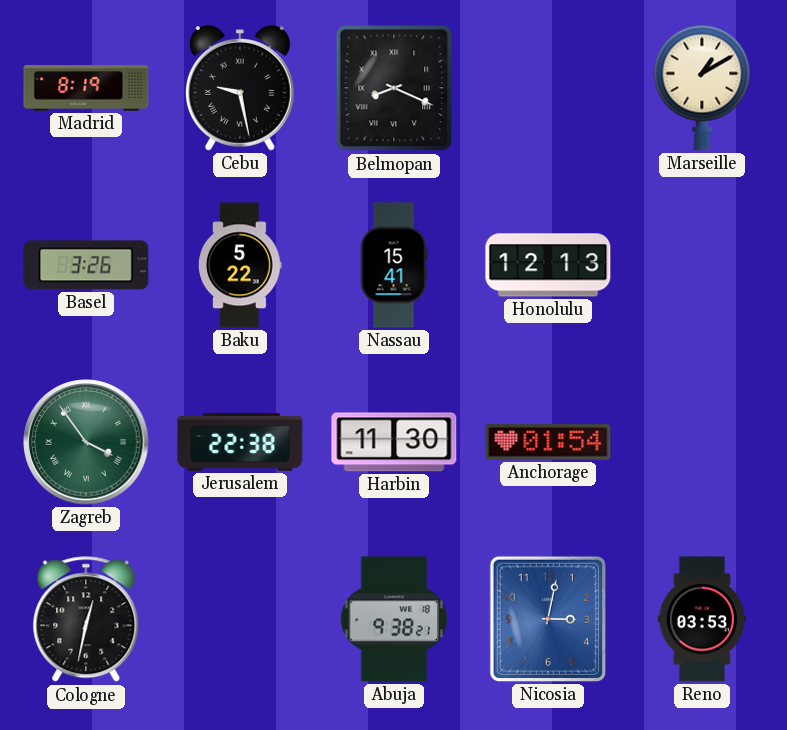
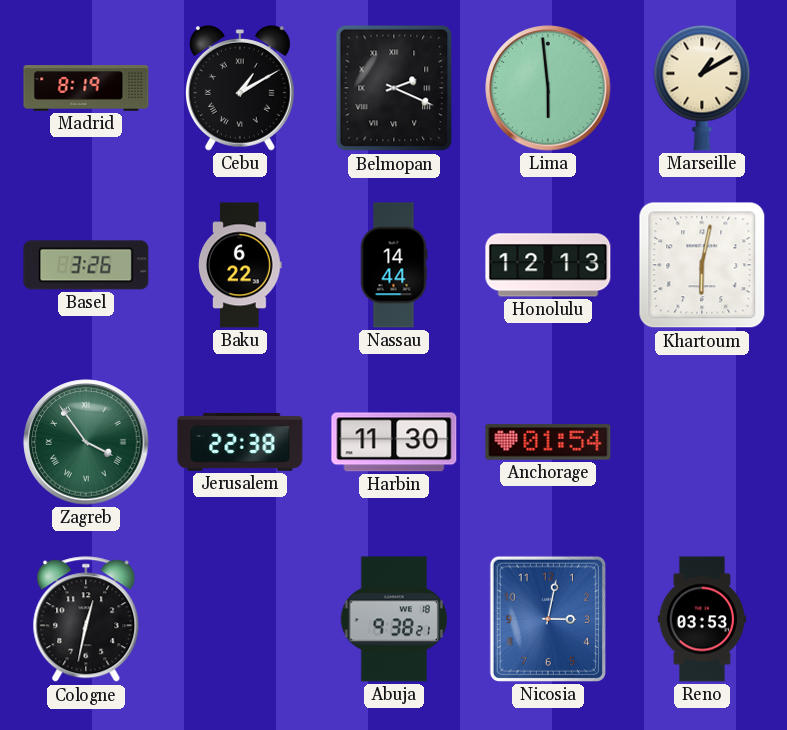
Cebu: 9:28 -> 1:10
Belmopan: 8:19 -> 2:19
Lima: none -> 5:59
Baku: 5:22 -> 6:22
Nassau: 15:41 -> 14:44
Khartoum: none -> 6:02
